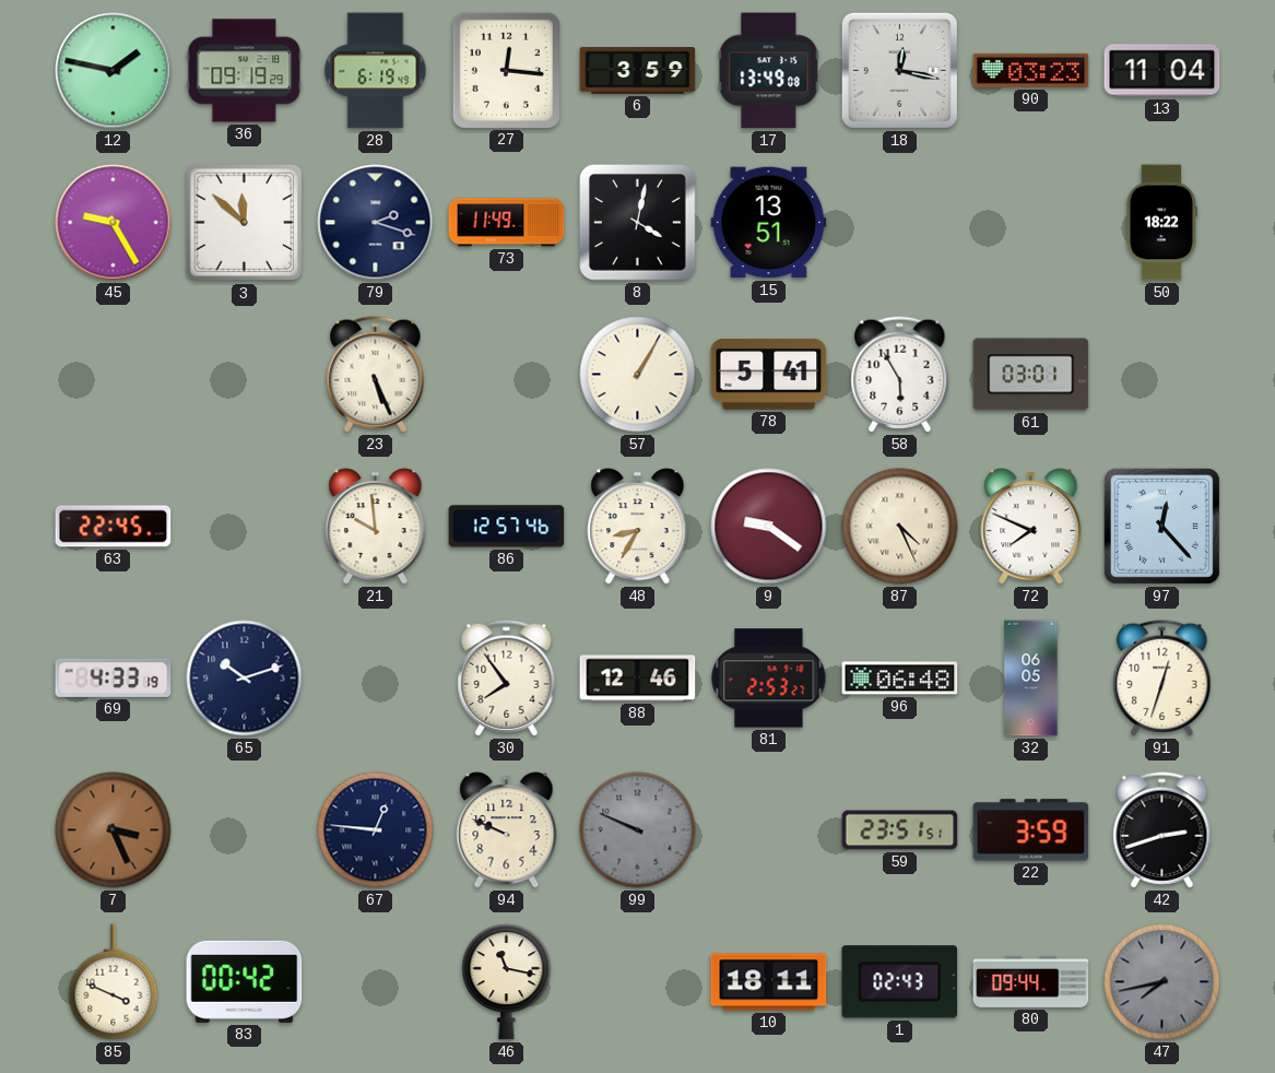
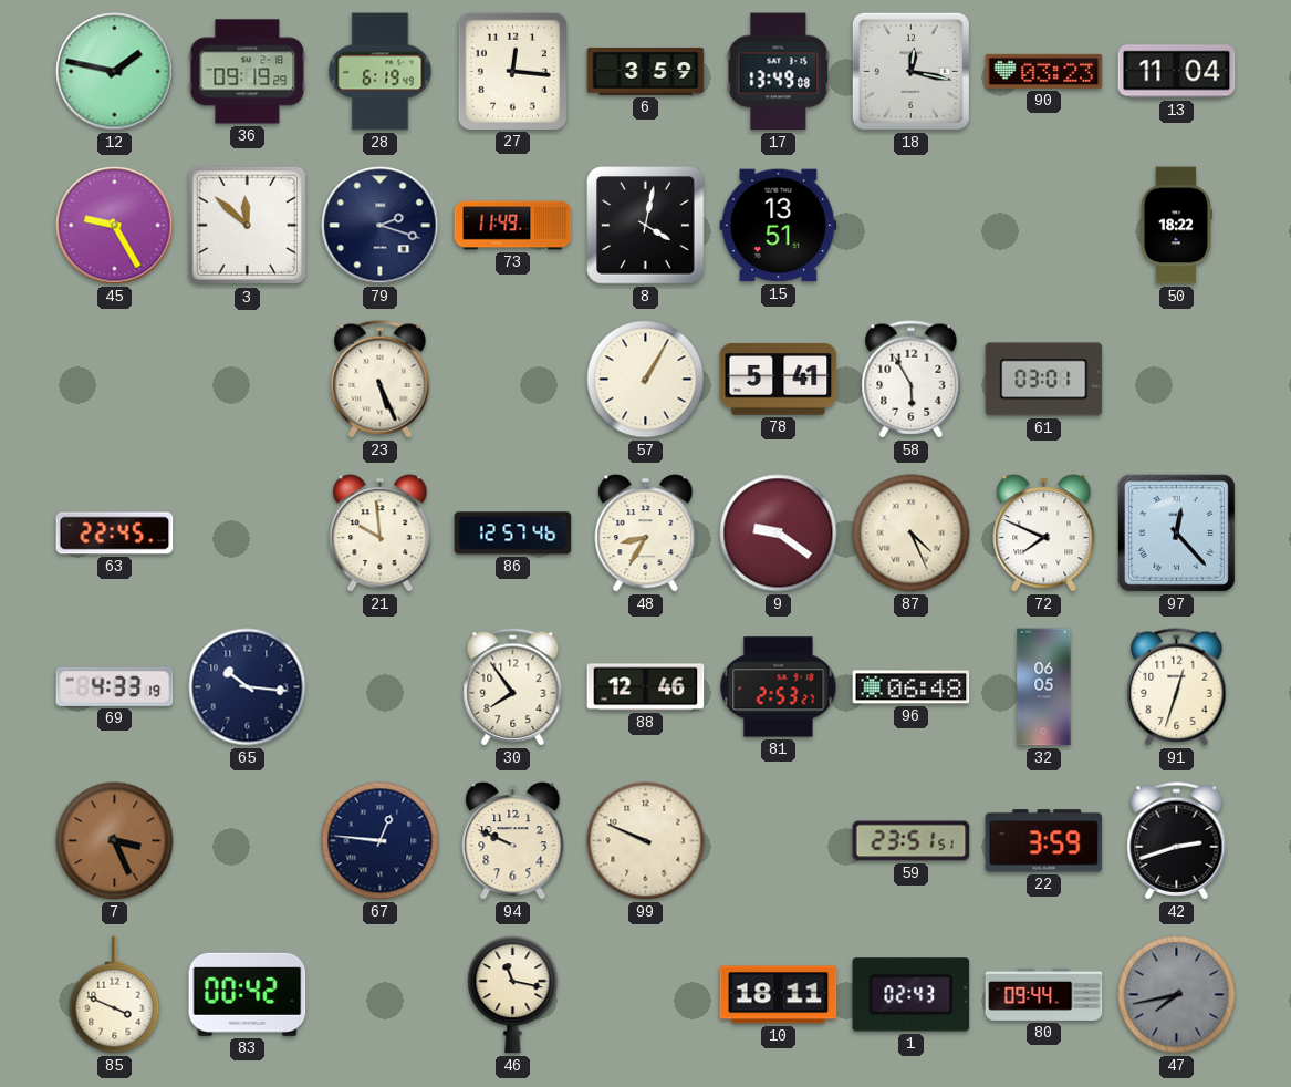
65: 10:12 -> 10:16
99 dial: grey -> cream
